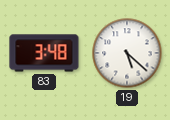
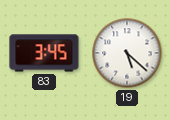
83: 3:48 -> 3:45
